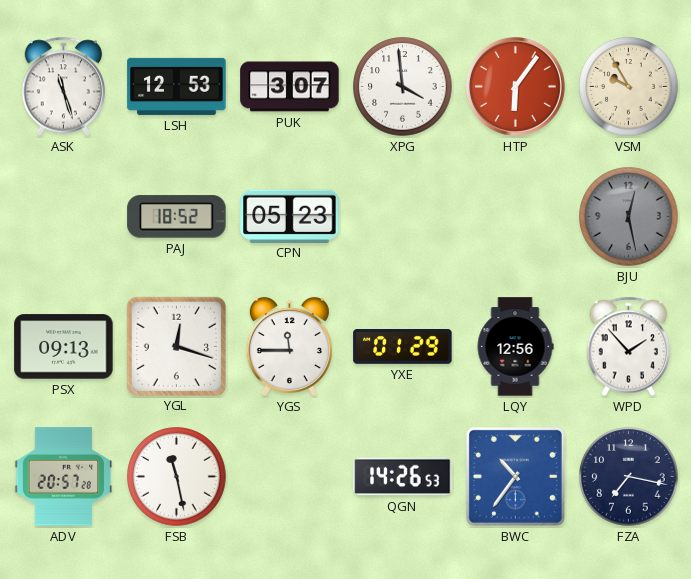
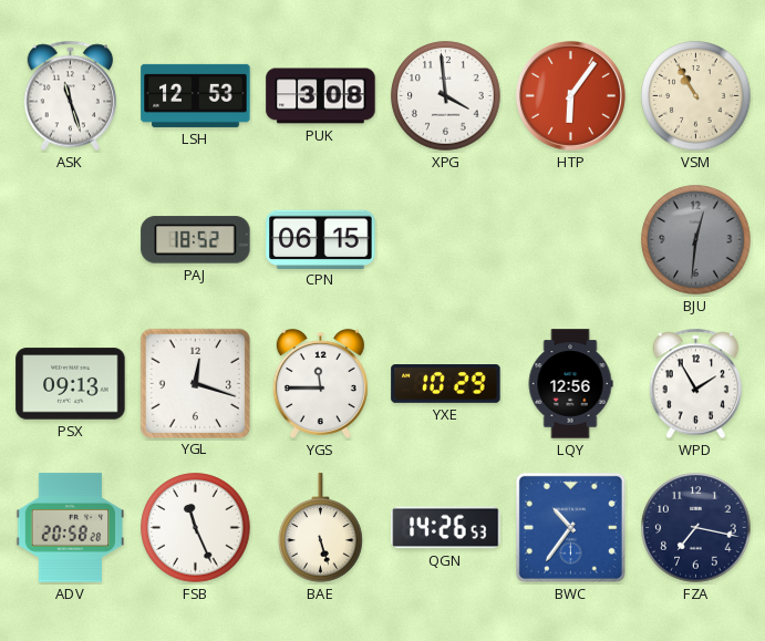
PUK: 3:07 -> 3:08
VSM: 9:55 -> 10:55
CPN: 05:23 -> 06:15
BJU: 12:28 -> 12:31
YXE: 01:29 -> 10:29
WPD: 1:53 -> 1:55
ADV: 20:57 -> 20:58
FSB: 11:28 -> 11:26
BAE: none -> 5:27
